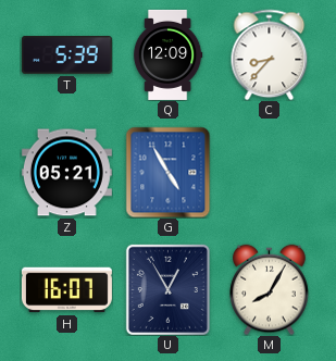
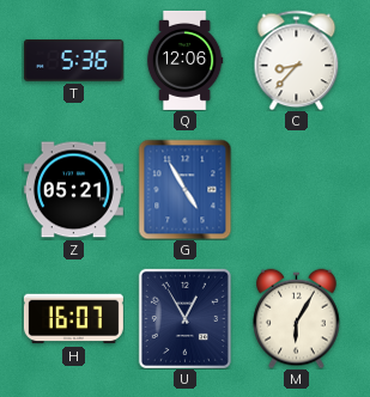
T: 5:39 -> 5:36
Q: 12:09 -> 12:06
M: 8:05 -> 6:05
